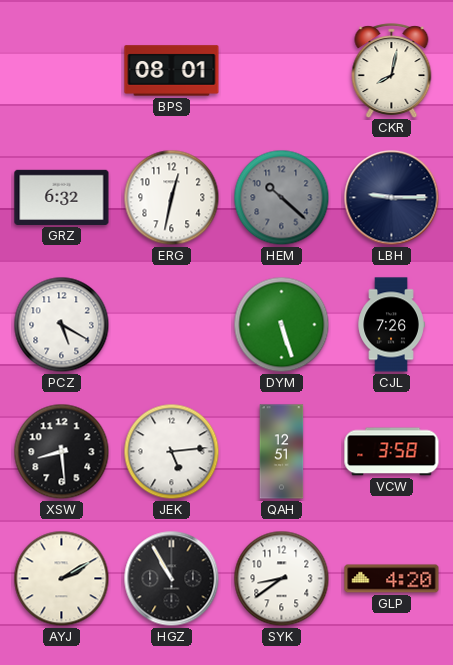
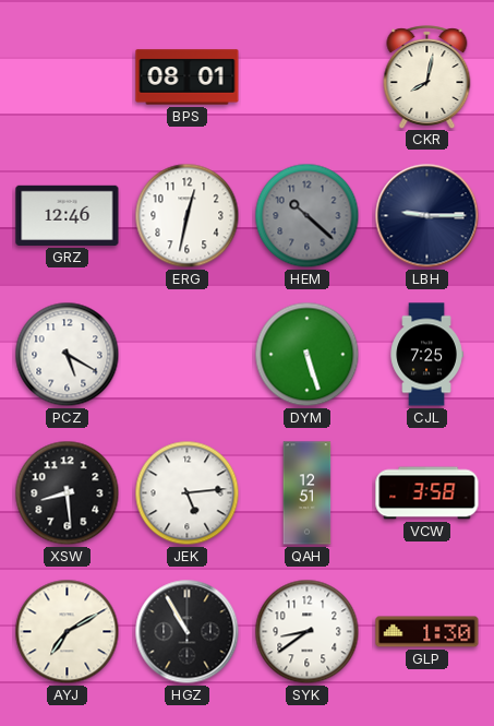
GRZ: 6:32 -> 12:46
CJL: 7:26 -> 7:25
AYJ: 2:10 -> 7:10
GLP: 4:20 -> 1:30
